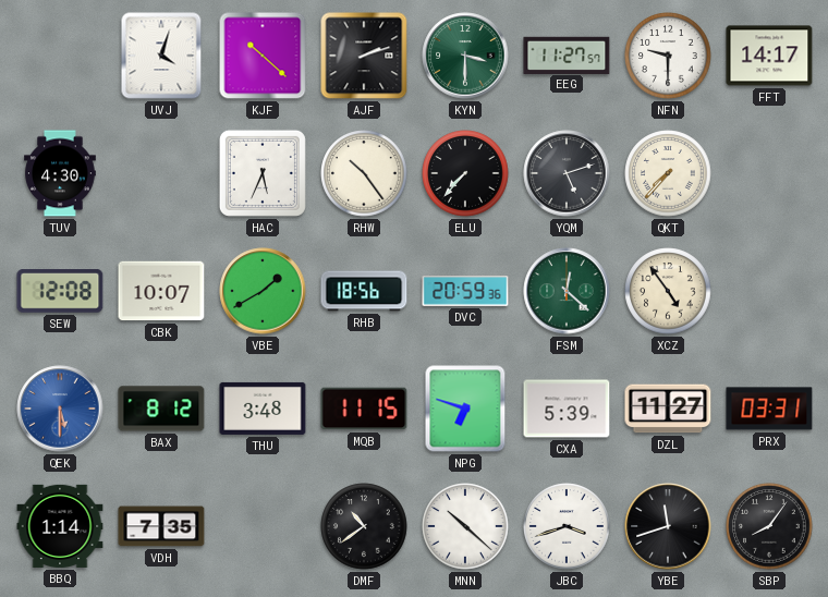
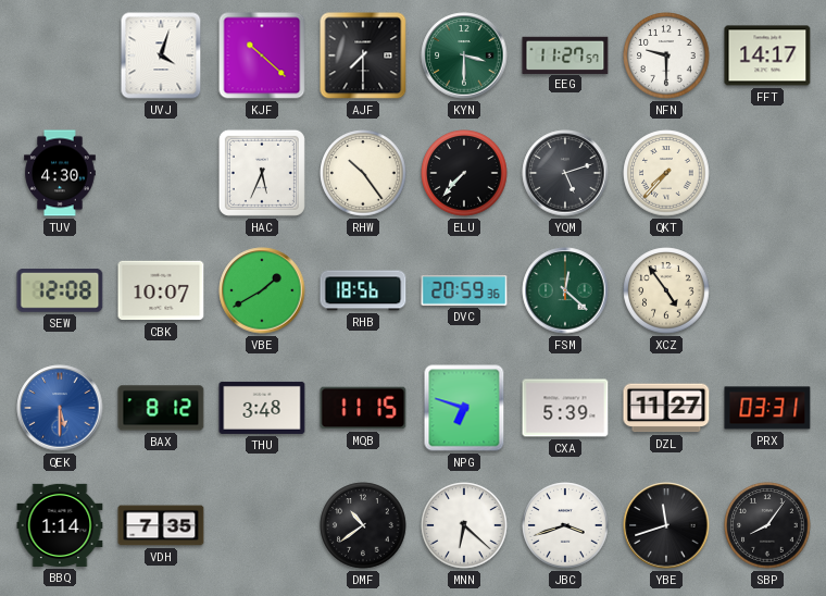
AJF: 2:12 -> 7:30
MNN: 10:22 -> 6:22
